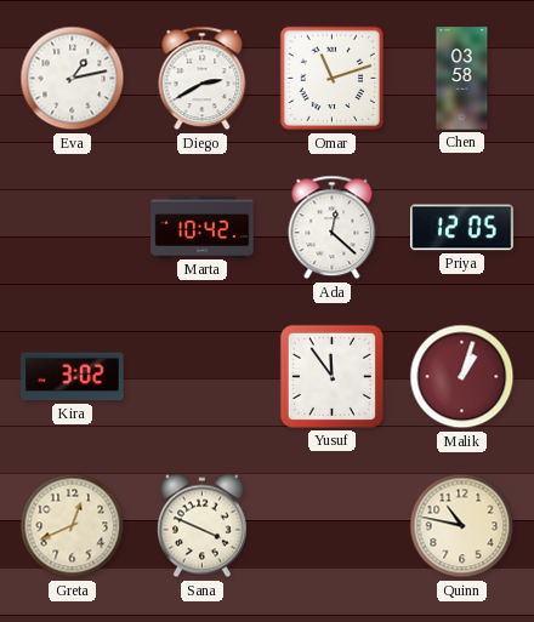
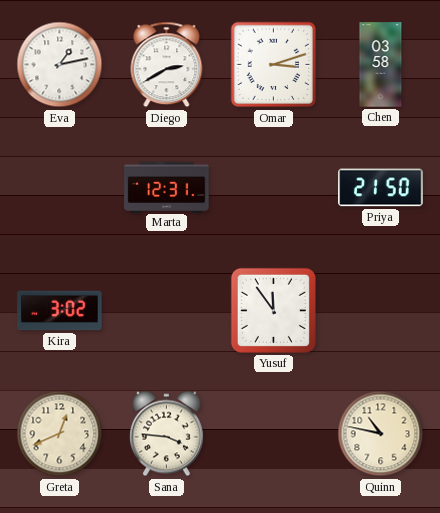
Omar: 11:12 -> 3:12
Marta: 10:42 -> 12:31
Ada: 12:22 -> none
Priya: 12:05 -> 21:50
Malik: 1:03 -> none
Sana: 3:49 -> 3:46
